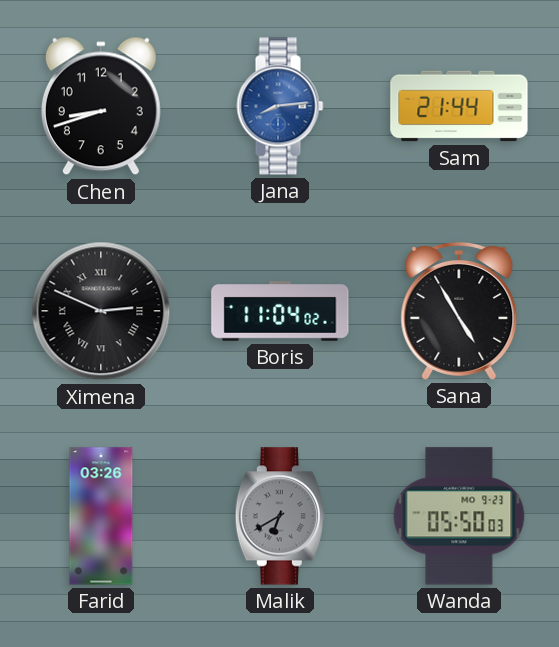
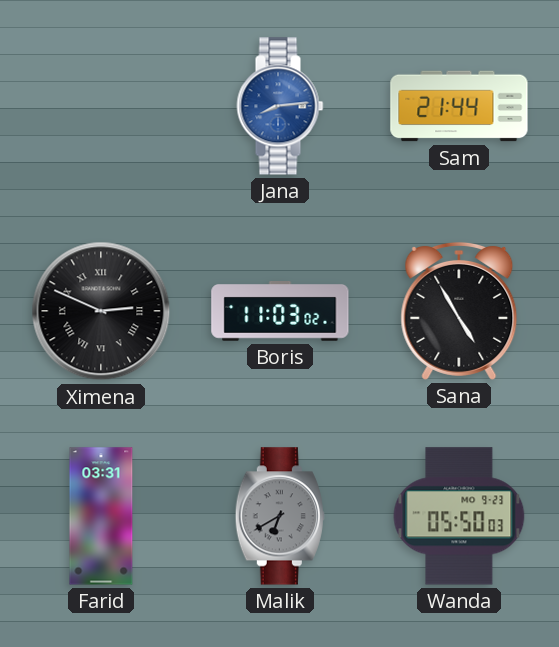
Chen: 8:42 -> none
Boris: 11:04 -> 11:03
Farid: 03:26 -> 03:31
